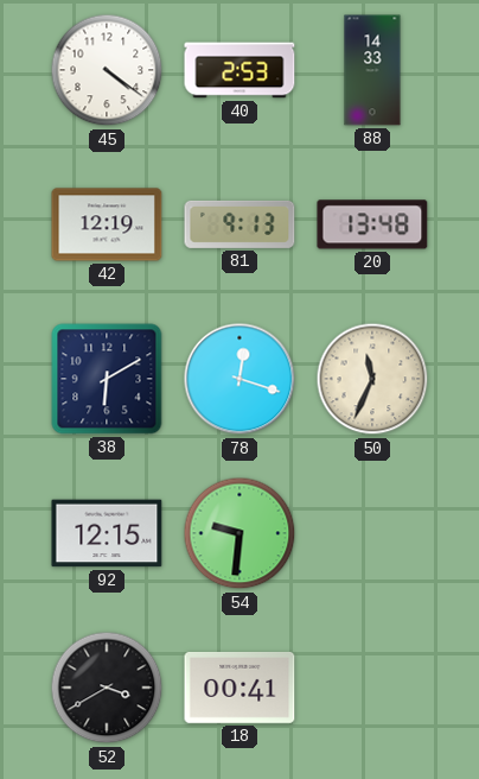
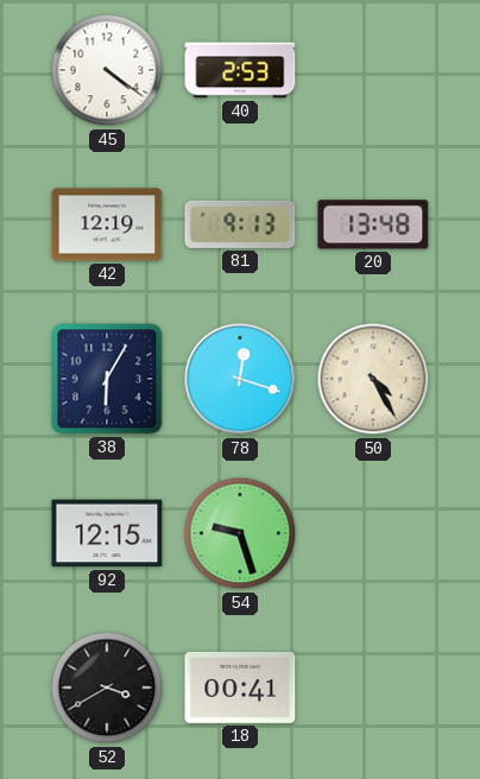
88: 14:33 -> none
38: 6:10 -> 6:05
50: 11:34 -> 4:25
54: 9:31 -> 9:27
